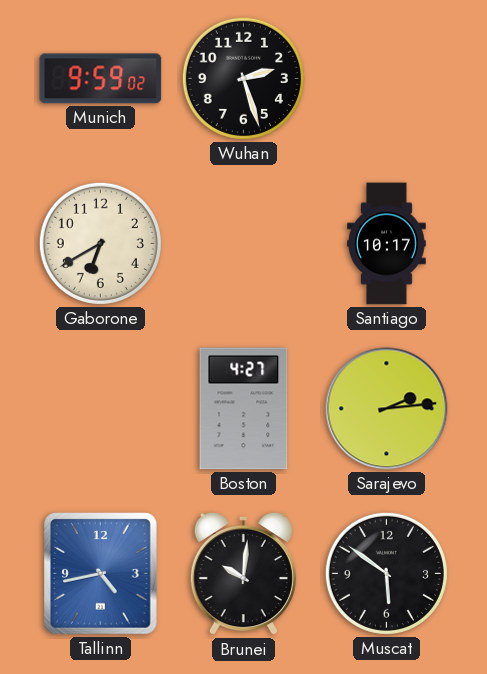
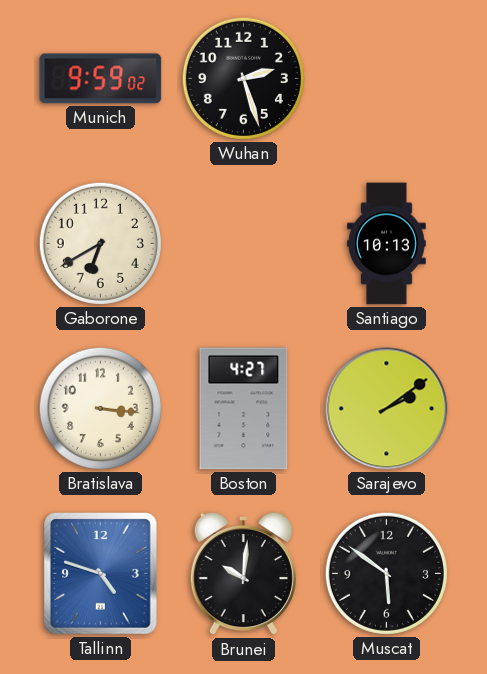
Santiago: 10:17 -> 10:13
Bratislava: none -> 3:16
Sarajevo: 2:14 -> 2:09
Tallinn: 4:43 -> 4:48
